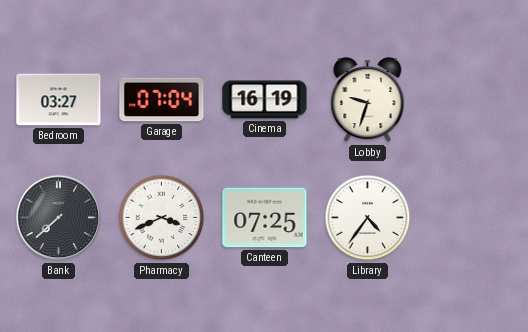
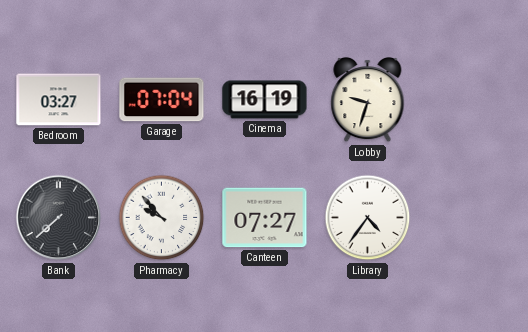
Pharmacy: 3:41 -> 9:53
Canteen: 07:25 -> 07:27
